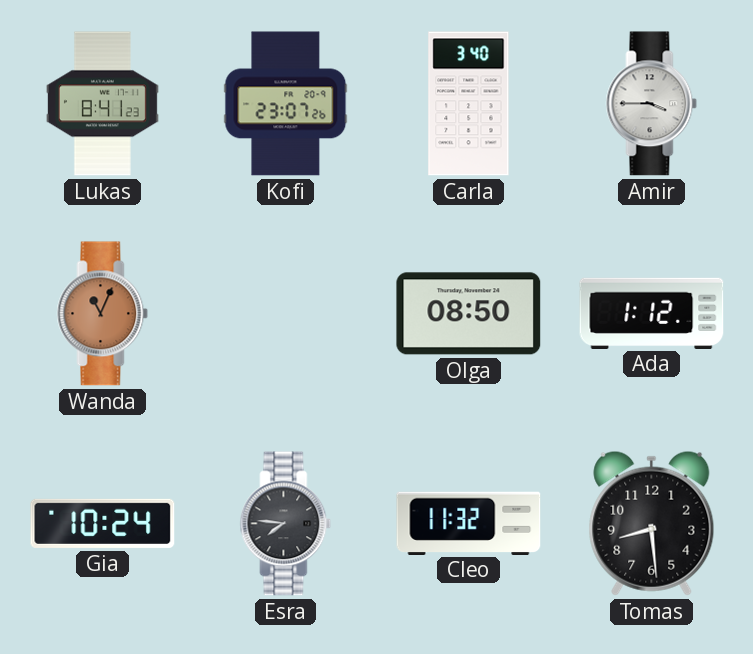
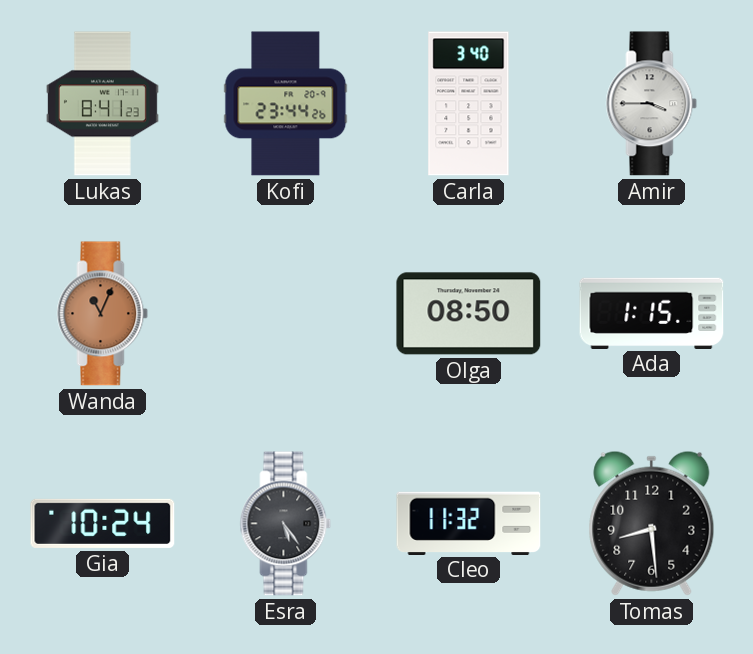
Kofi: 23:07 -> 23:44
Ada: 1:12 -> 1:15
Esra: 7:46 -> 5:24
